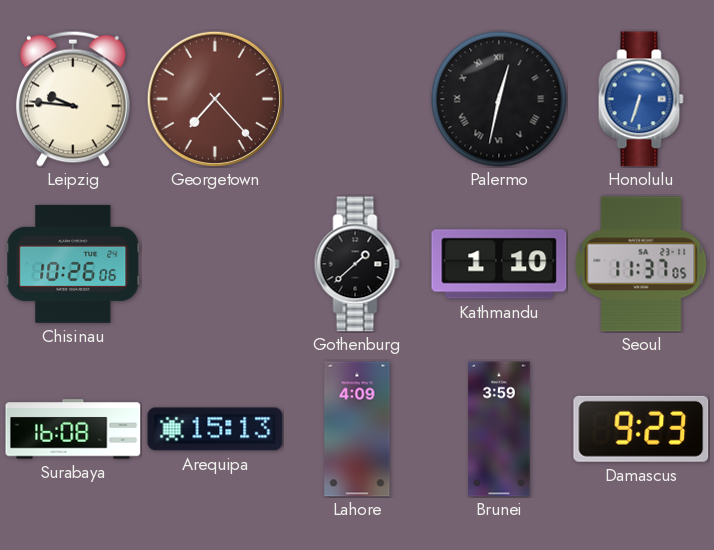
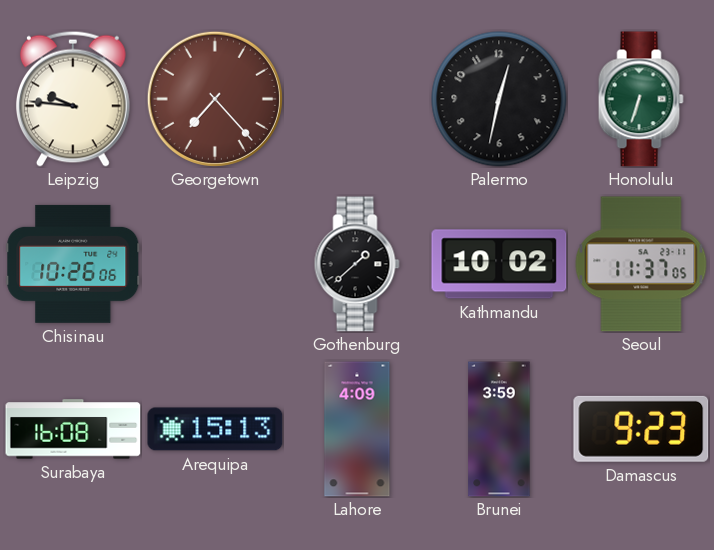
Palermo numerals: Roman -> Arabic
Honolulu dial: blue -> green
Kathmandu: 1:10 -> 10:02
